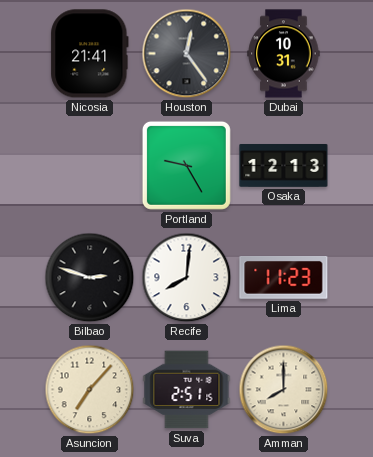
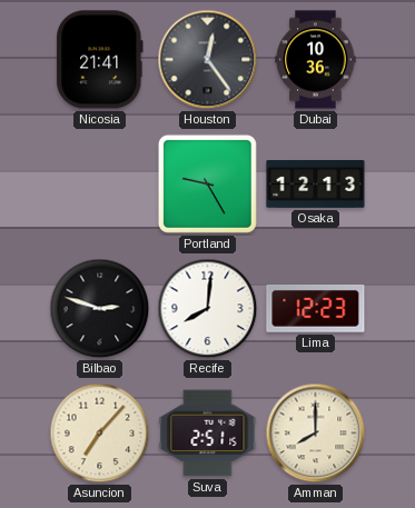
Dubai: 10:31 -> 10:36
Lima: 11:23 -> 12:23
